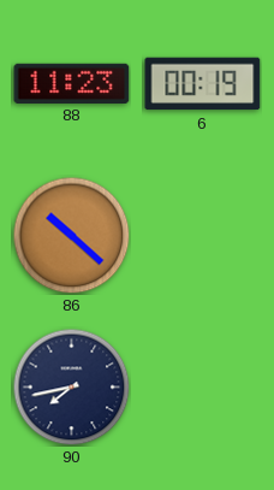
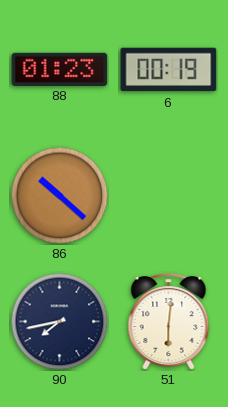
88: 11:23 -> 01:23
51: none -> 6:01
